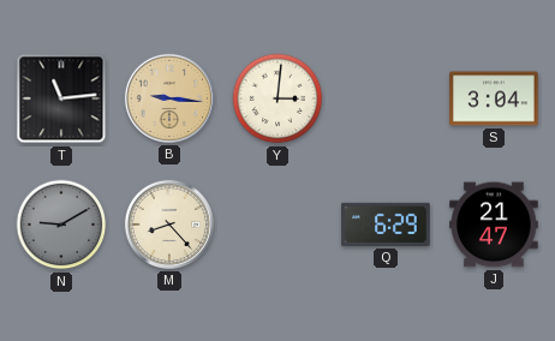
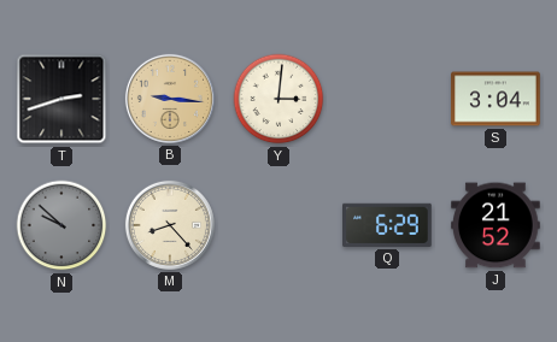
T: 11:14 -> 2:42
N: 9:10 -> 9:52
J: 21:47 -> 21:52
